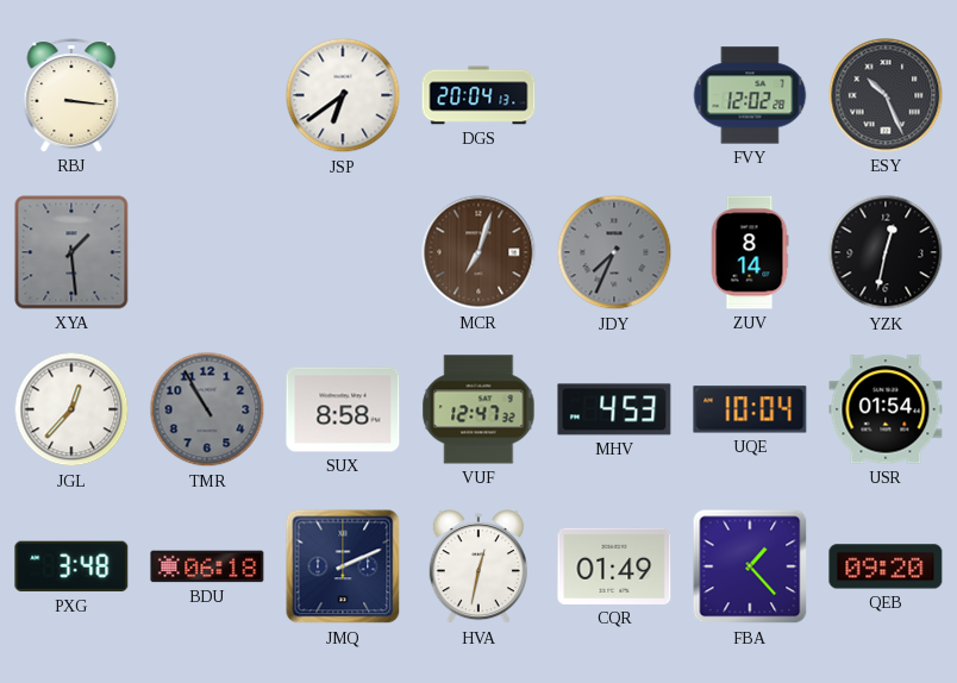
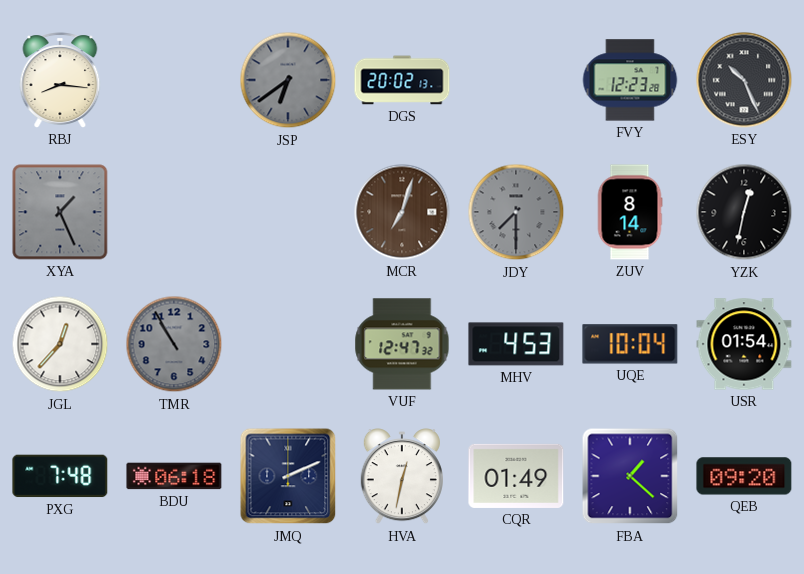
RBJ: 3:16 -> 8:16
JSP dial: white -> grey
DGS: 20:04 -> 20:02
FVY: 12:02 -> 12:23
XYA: 1:29 -> 1:26
JDY: 7:34 -> 7:30
SUX: 8:58 -> none
PXG: 3:48 -> 7:48
FBA: 1:23 -> 1:22
